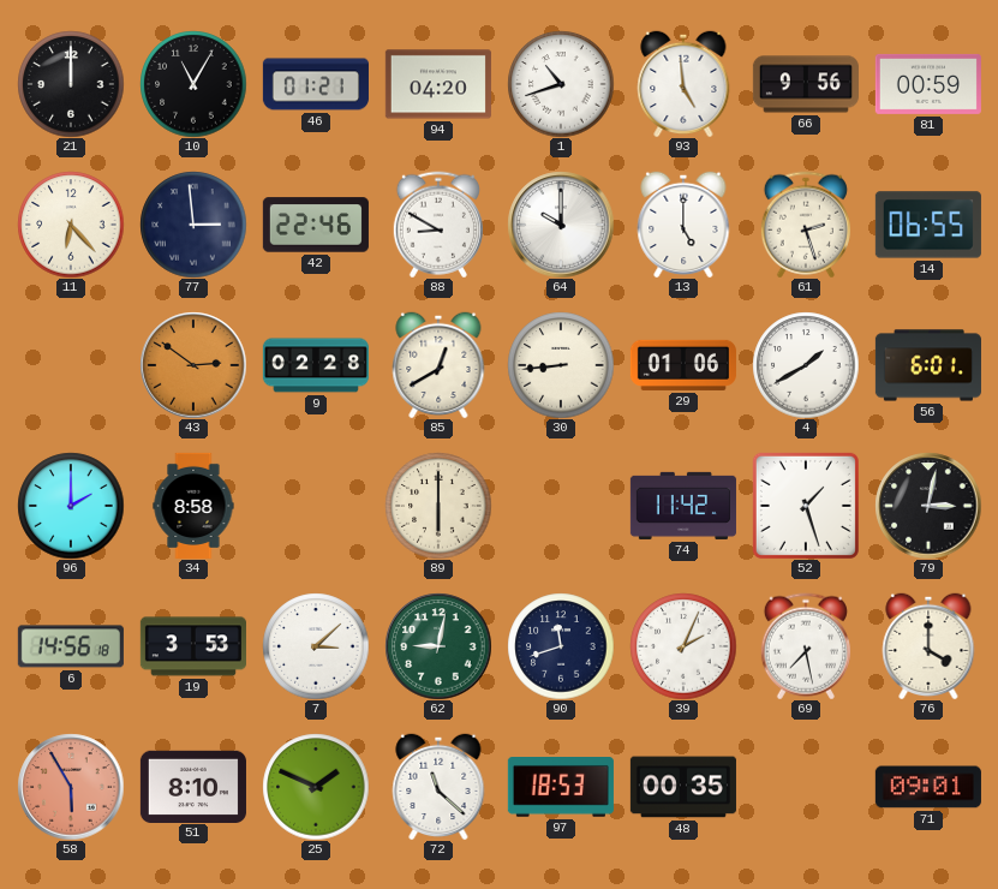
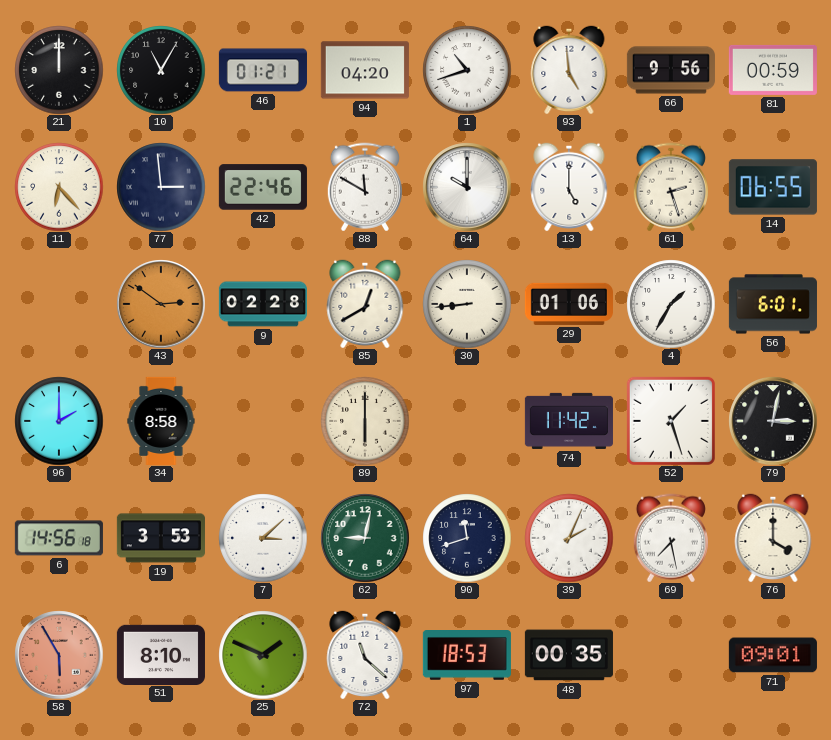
88: 8:50 -> 11:50
4: 1:40 -> 1:35
